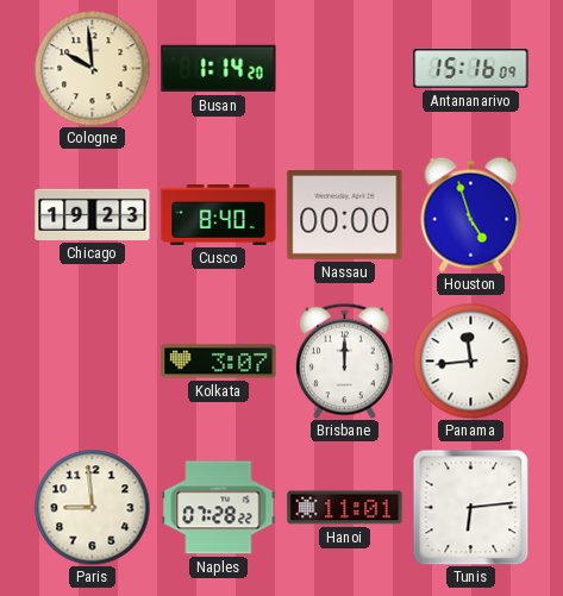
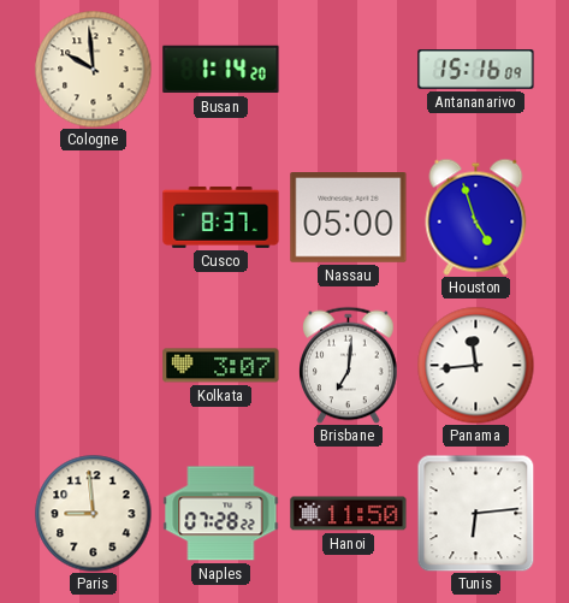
Chicago: 19:23 -> none
Cusco: 8:40 -> 8:37
Nassau: 00:00 -> 05:00
Brisbane: 12:00 -> 7:01
Hanoi: 11:01 -> 11:50
